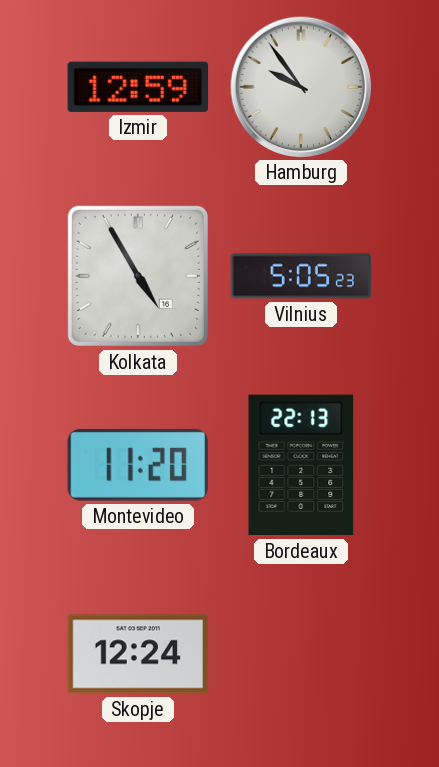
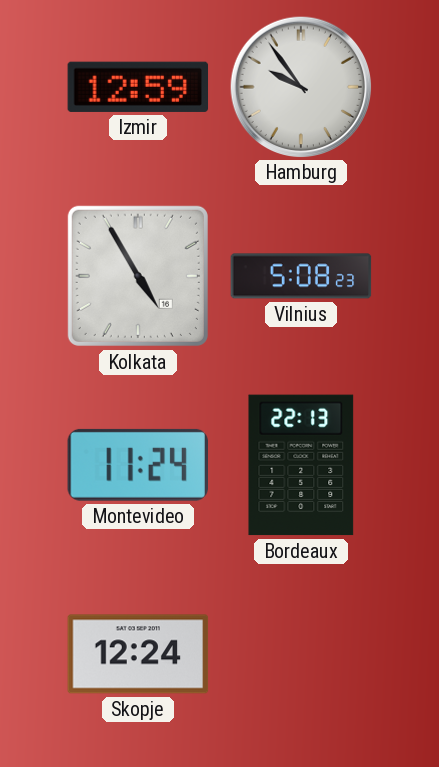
Vilnius: 5:05 -> 5:08
Montevideo: 11:20 -> 11:24
